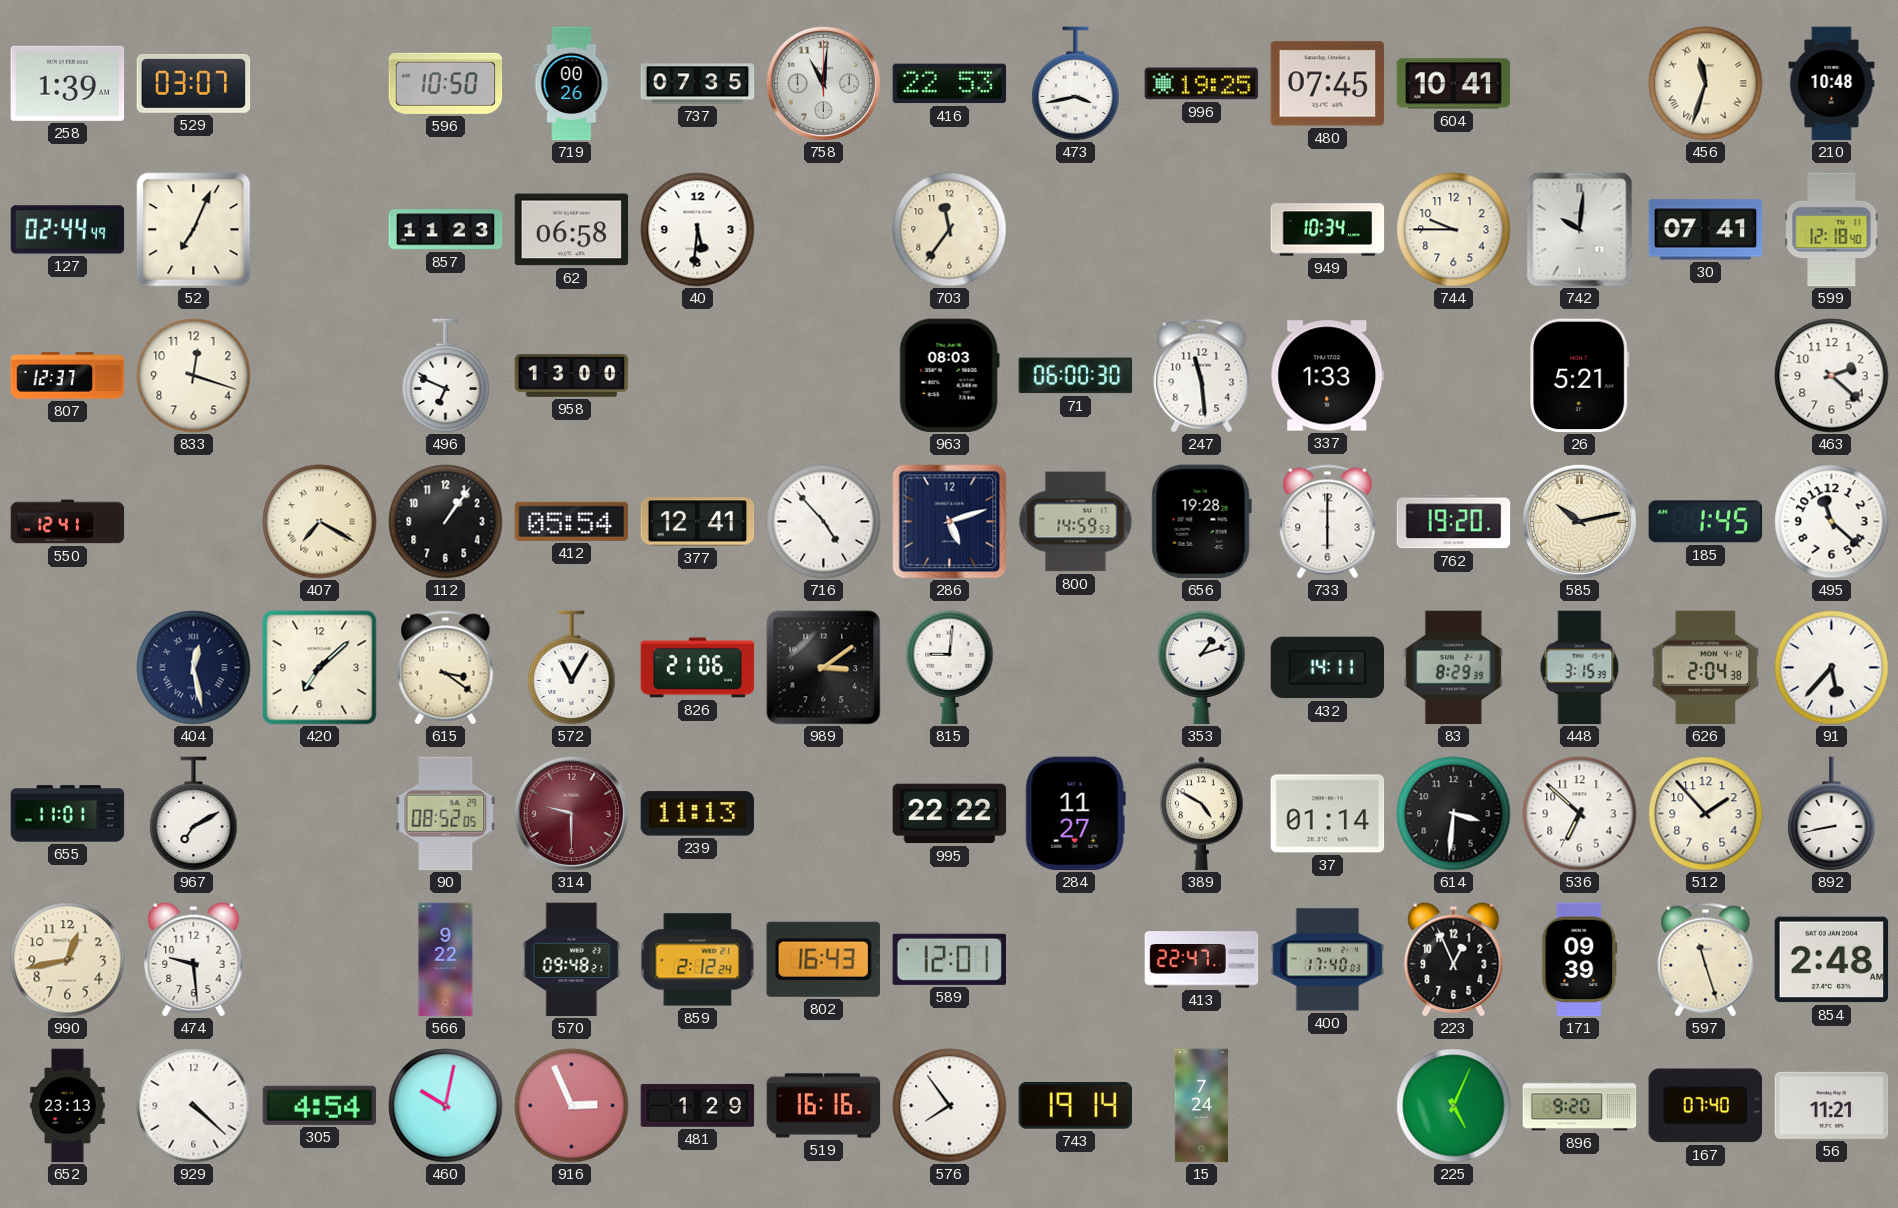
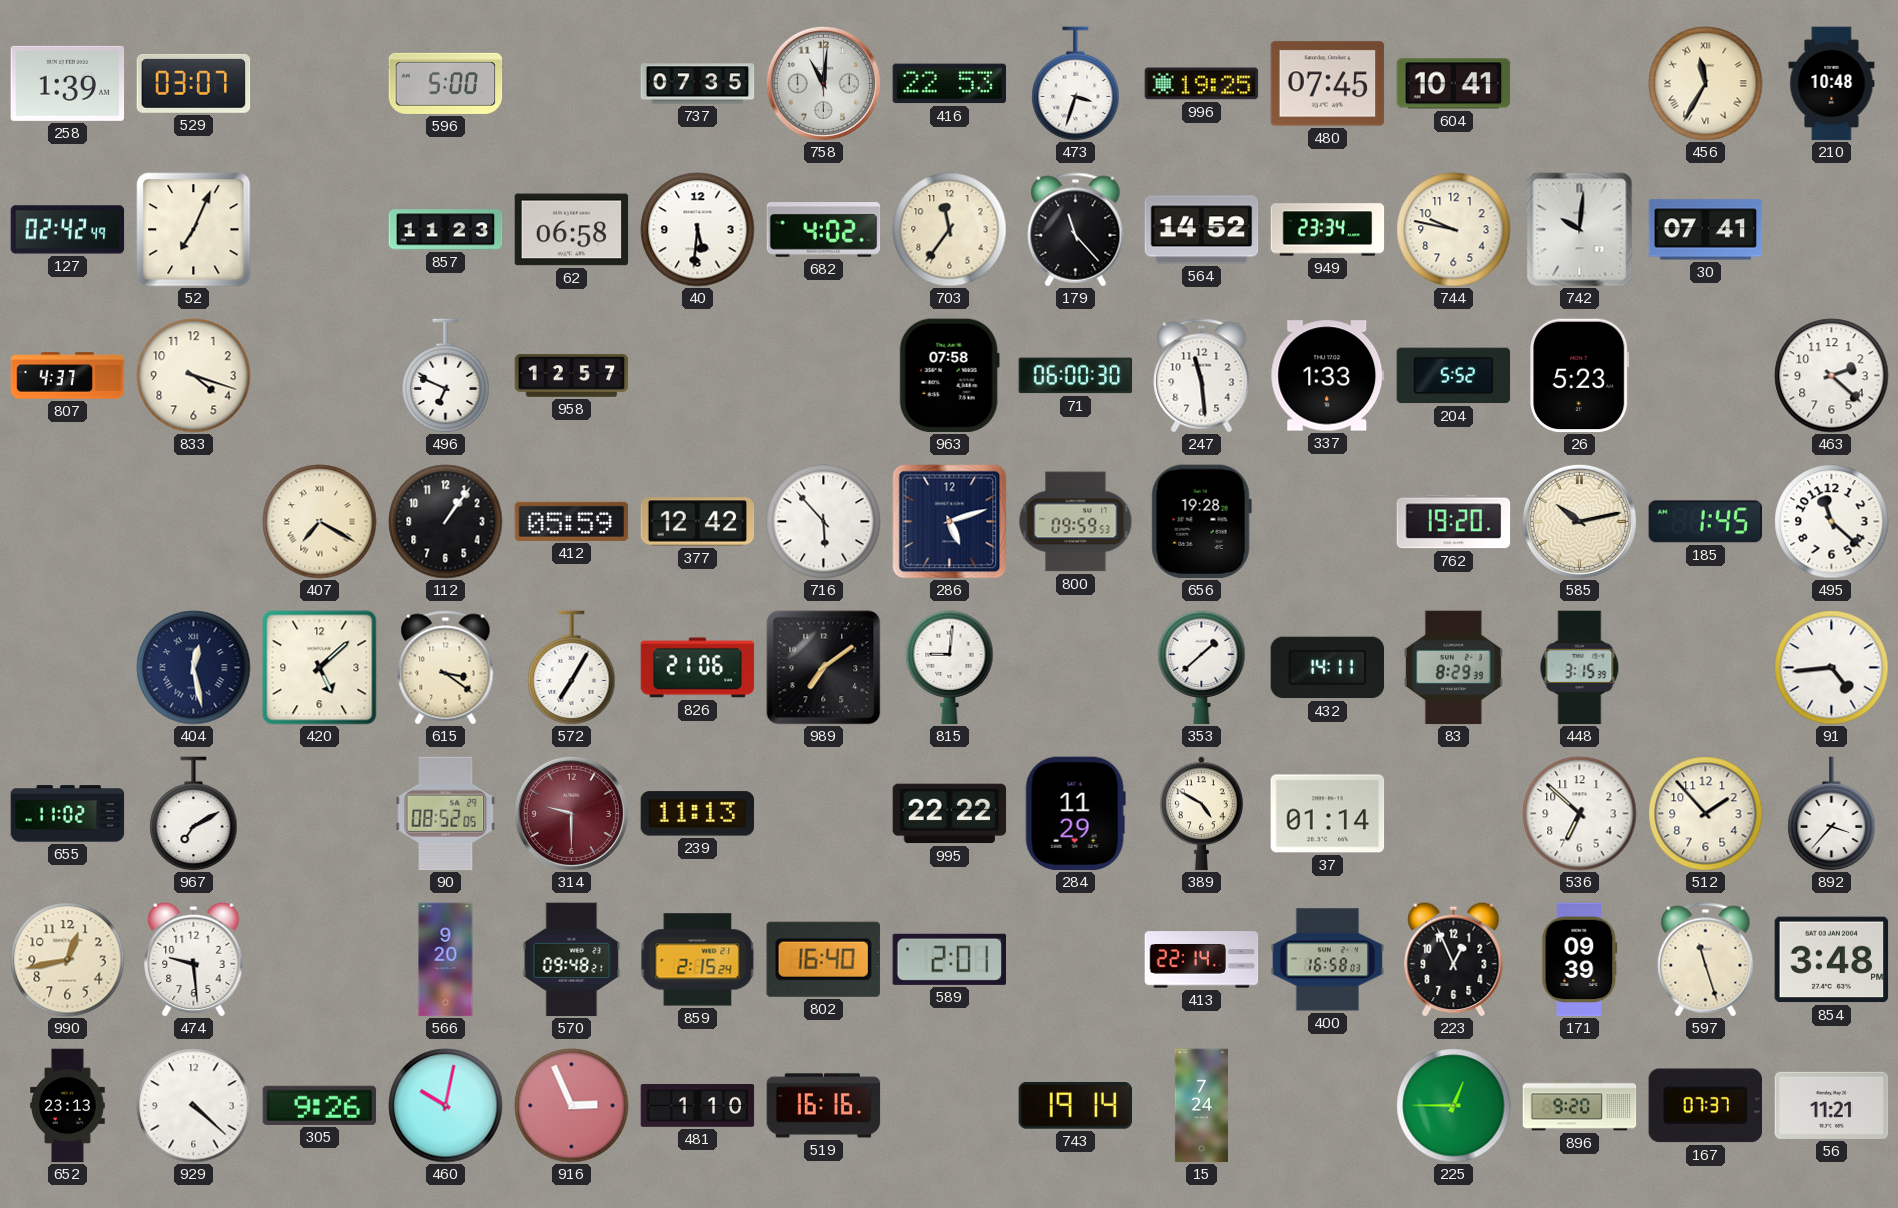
596: 10:50 -> 5:00
719: 00:26 -> none
473: 3:43 -> 3:33
456: 11:33 -> 11:35
127: 02:44 -> 02:42
682: none -> 4:02
179: none -> 11:23
564: none -> 14:52
949: 10:34 -> 23:34
744: 9:45 -> 9:47
599: 12:18 -> none
807: 12:37 -> 4:37
833: 12:18 -> 4:18
958: 13:00 -> 12:57
963: 08:03 -> 07:58
204: none -> 5:52
26: 5:21 -> 5:23
550: 12:41 -> none
412: 05:54 -> 05:59
377: 12:41 -> 12:42
716: 4:53 -> 5:53
800: 14:59 -> 09:59
733: 6:00 -> none
420: 7:08 -> 5:08
572: 11:05 -> 7:05
989: 3:09 -> 7:09
353: 1:12 -> 1:38
626: 2:04 -> none
91: 5:37 -> 4:44
655: 11:01 -> 11:02
284: 11:27 -> 11:29
614: 3:31 -> none
892: 8:43 -> 3:37
566: 9:22 -> 9:20
859: 2:12 -> 2:15
802: 16:43 -> 16:40
589: 12:01 -> 2:01
413: 22:47 -> 22:14
400: 17:40 -> 16:58
854: 2:48 -> 3:48
305: 4:54 -> 9:26
481: 1:29 -> 1:10
576: 7:54 -> none
225: 5:04 -> 12:45
167: 07:40 -> 07:37
